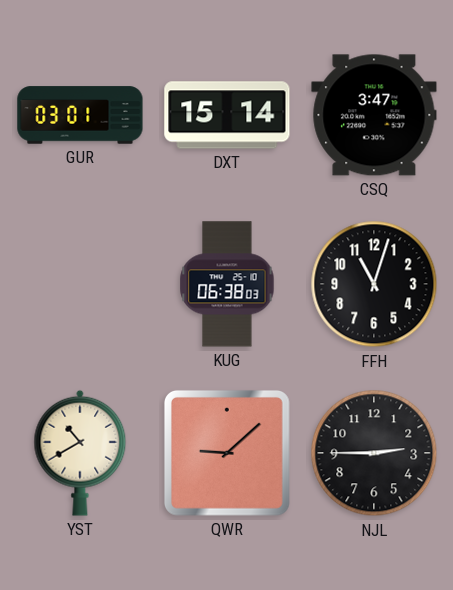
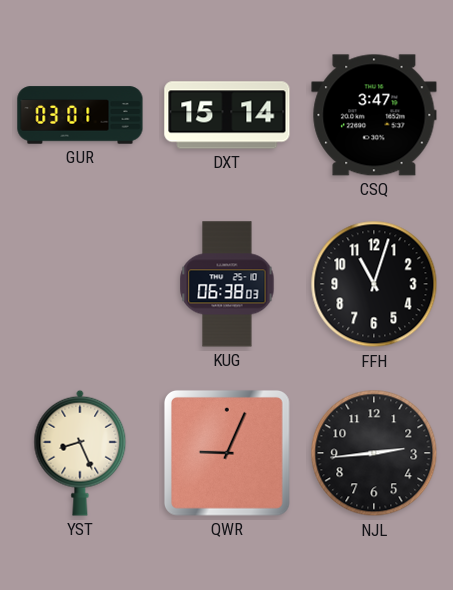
YST: 10:40 -> 8:26
QWR: 9:08 -> 9:04
NJL: 2:45 -> 2:44
